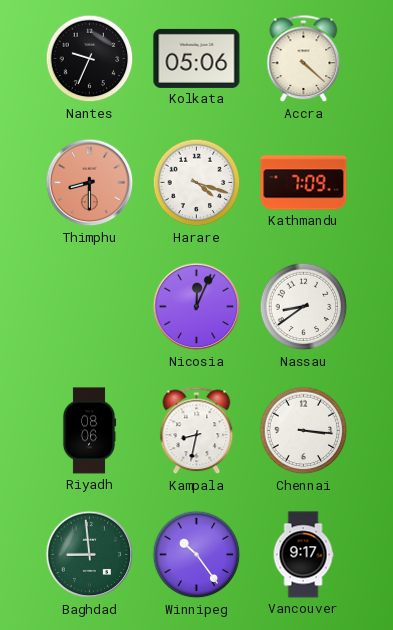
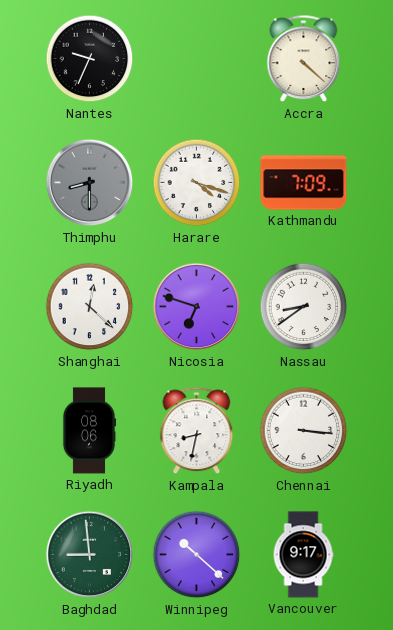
Kolkata: 05:06 -> none
Thimphu dial: salmon -> grey
Shanghai: none -> 12:22
Nicosia: 12:04 -> 6:48
Winnipeg: 10:24 -> 10:22
